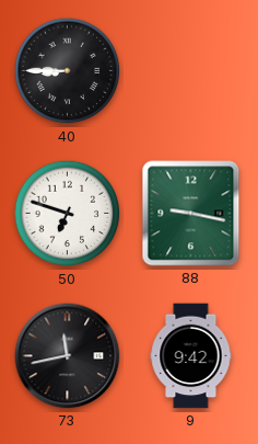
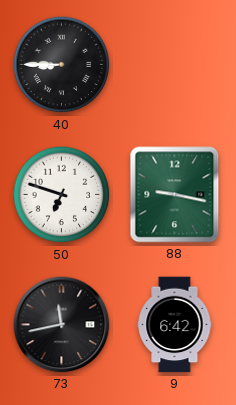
9: 9:42 -> 6:42
